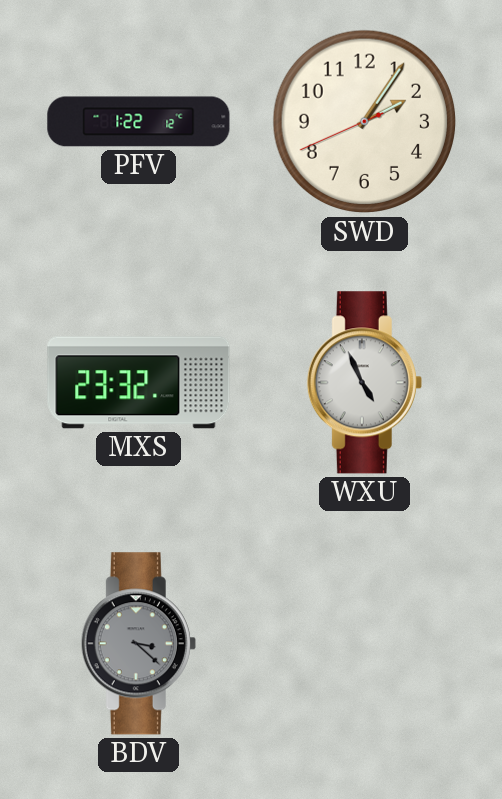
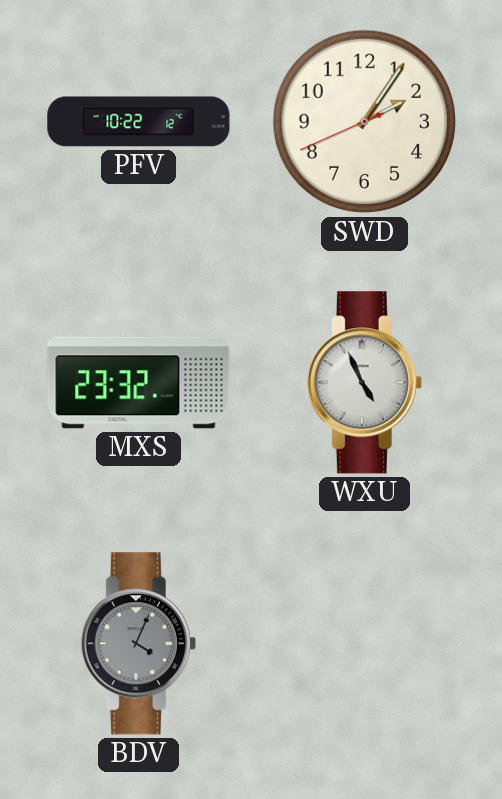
PFV: 1:22 -> 10:22
BDV: 3:22 -> 4:04
